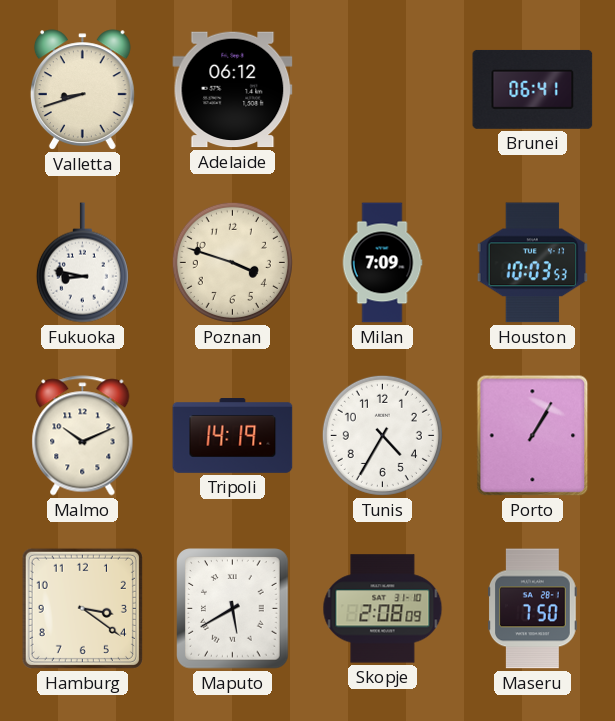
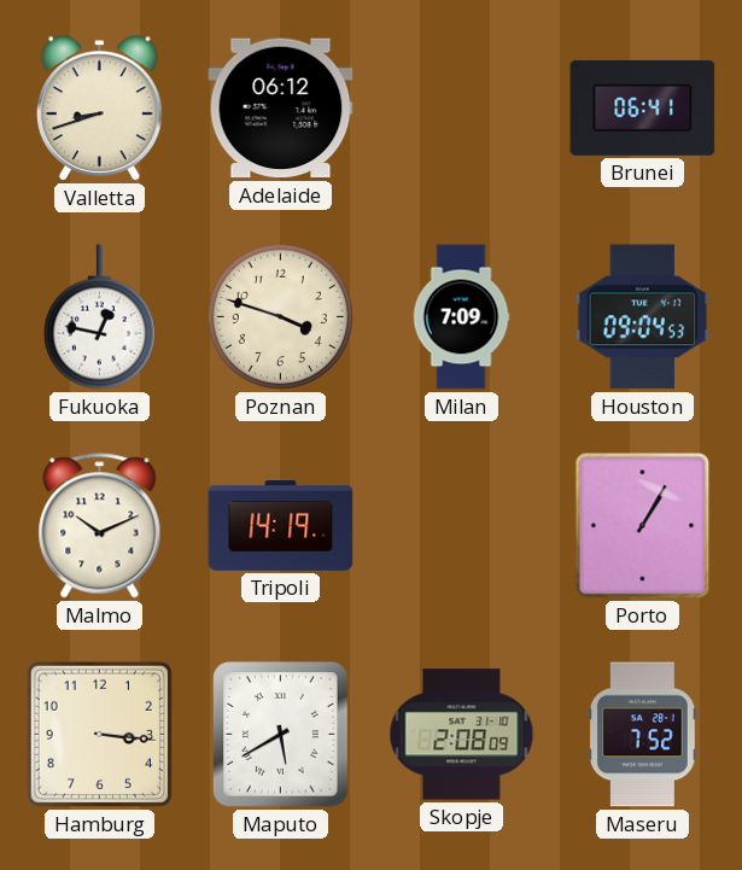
Fukuoka: 8:47 -> 12:47
Houston: 10:03 -> 09:04
Tunis: 4:35 -> none
Hamburg: 3:21 -> 3:16
Maseru: 7:50 -> 7:52
